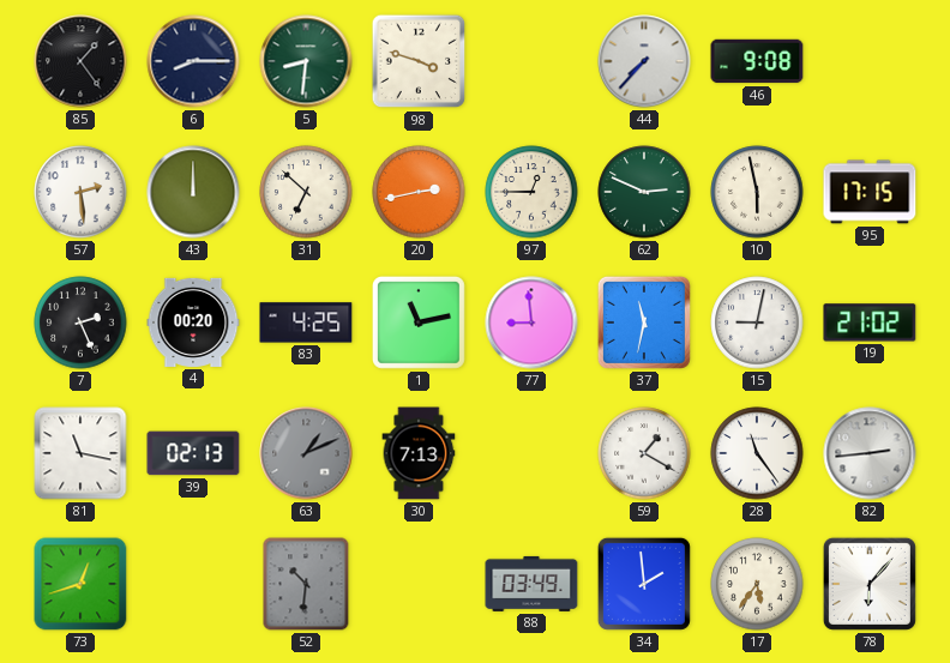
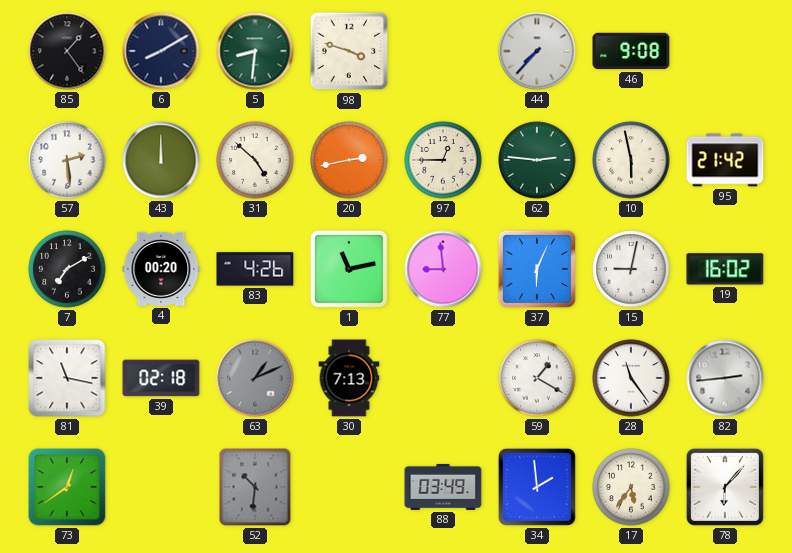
6: 8:15 -> 8:10
31: 6:52 -> 4:52
62: 2:49 -> 2:46
95: 17:15 -> 21:42
7: 2:26 -> 7:10
83: 4:25 -> 4:26
37: 11:32 -> 6:04
19: 21:02 -> 16:02
39: 02:13 -> 02:18
73: 12:42 -> 12:39
